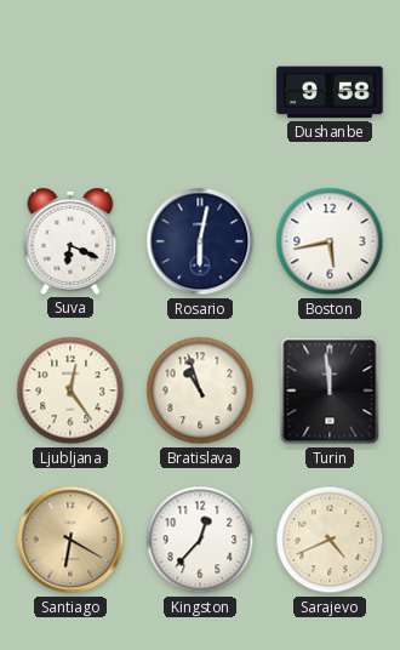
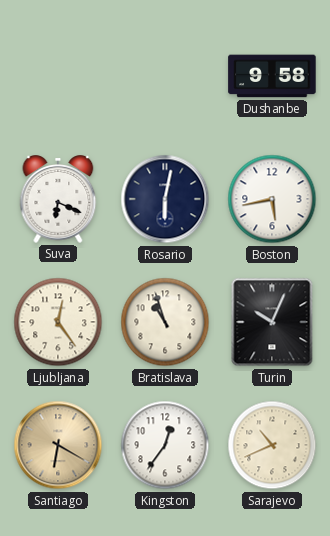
Turin: 11:59 -> 10:04
Kingston: 12:37 -> 12:36
Sarajevo: 4:41 -> 10:41
